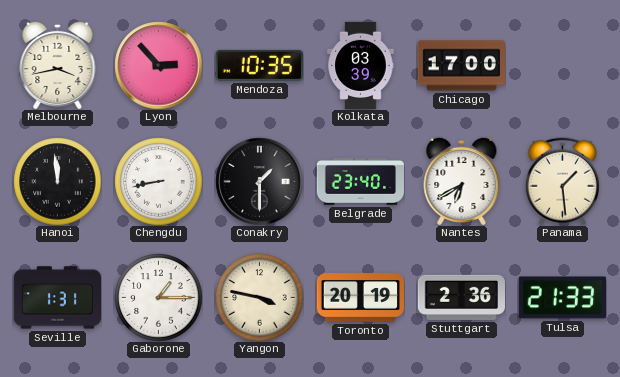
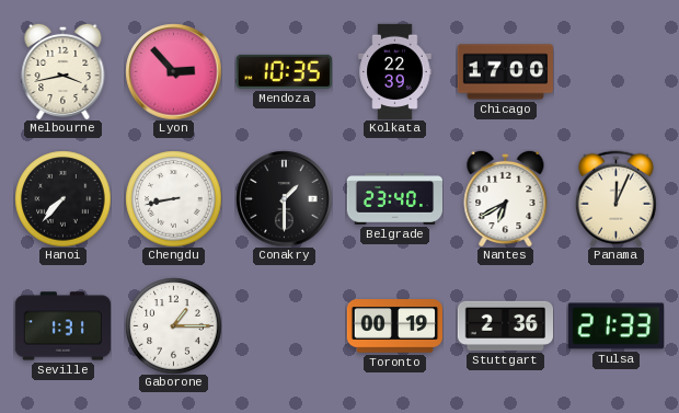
Kolkata: 03:39 -> 22:39
Hanoi: 11:59 -> 7:37
Panama: 1:29 -> 12:04
Yangon: 3:47 -> none
Toronto: 20:19 -> 00:19
